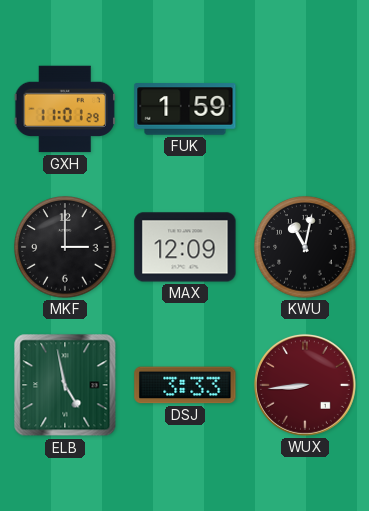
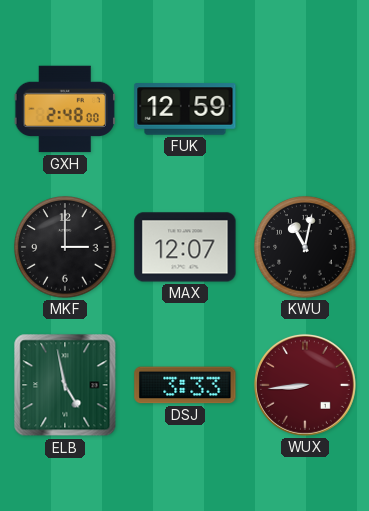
GXH: 11:01 -> 2:48
FUK: 1:59 -> 12:59
MAX: 12:09 -> 12:07
